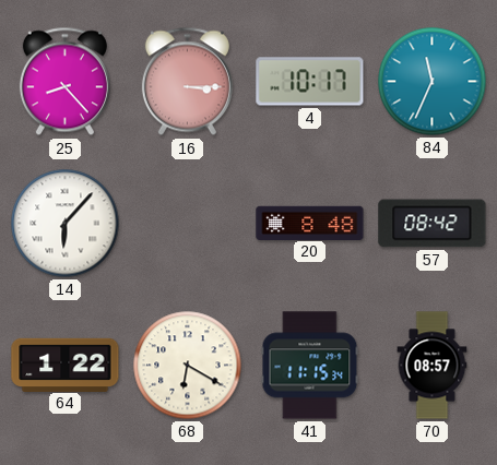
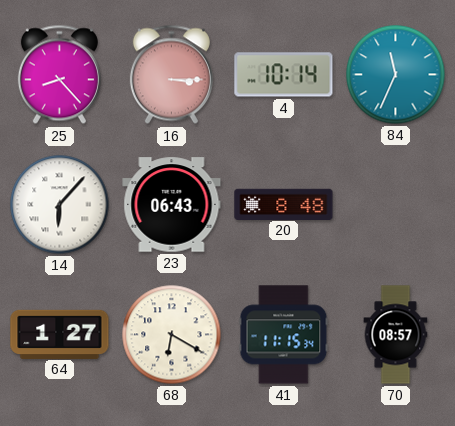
4: 10:17 -> 10:14
23: none -> 06:43
57: 08:42 -> none
64: 1:22 -> 1:27
